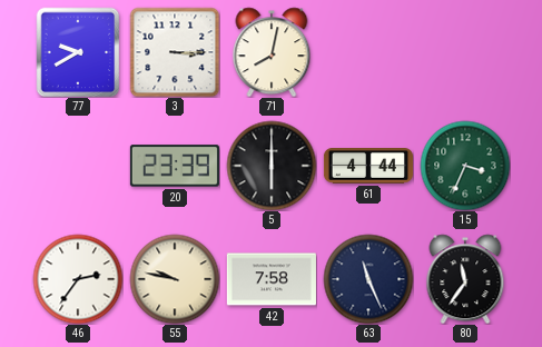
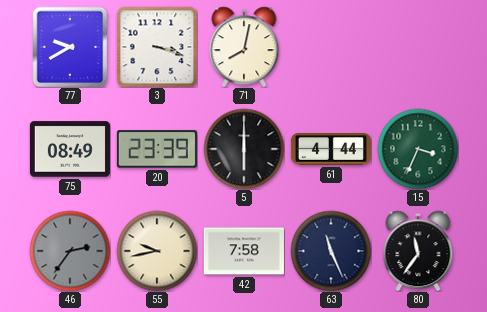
3: 3:15 -> 3:18
75: none -> 08:49
46 dial: white -> grey
55: 9:47 -> 9:43
